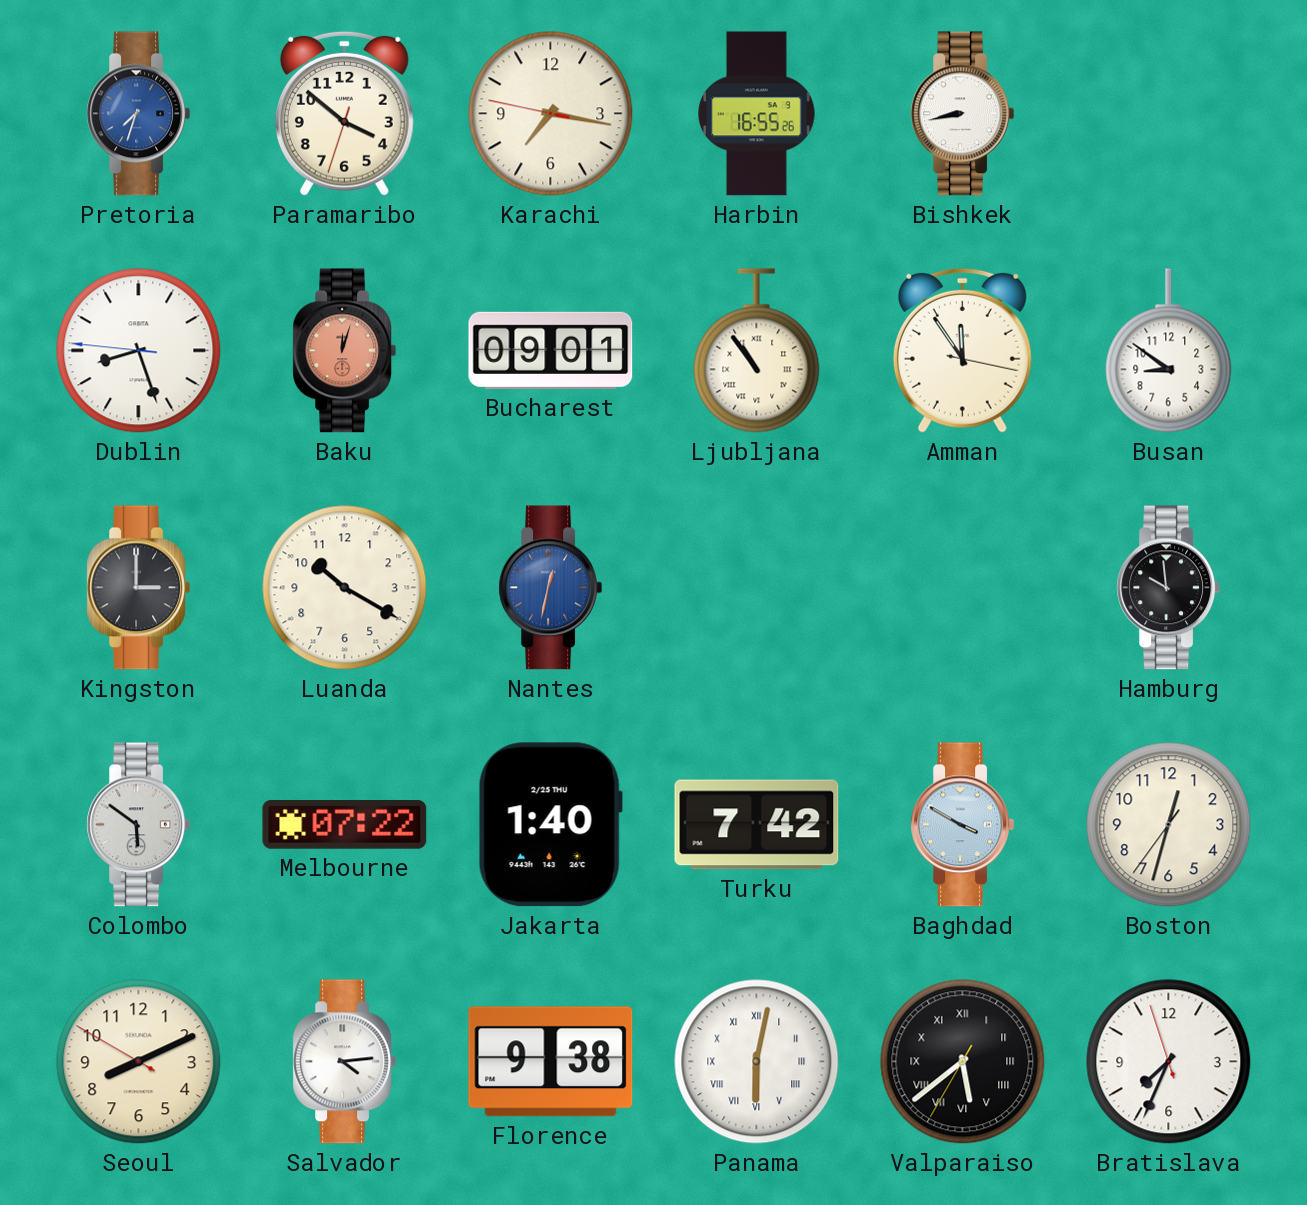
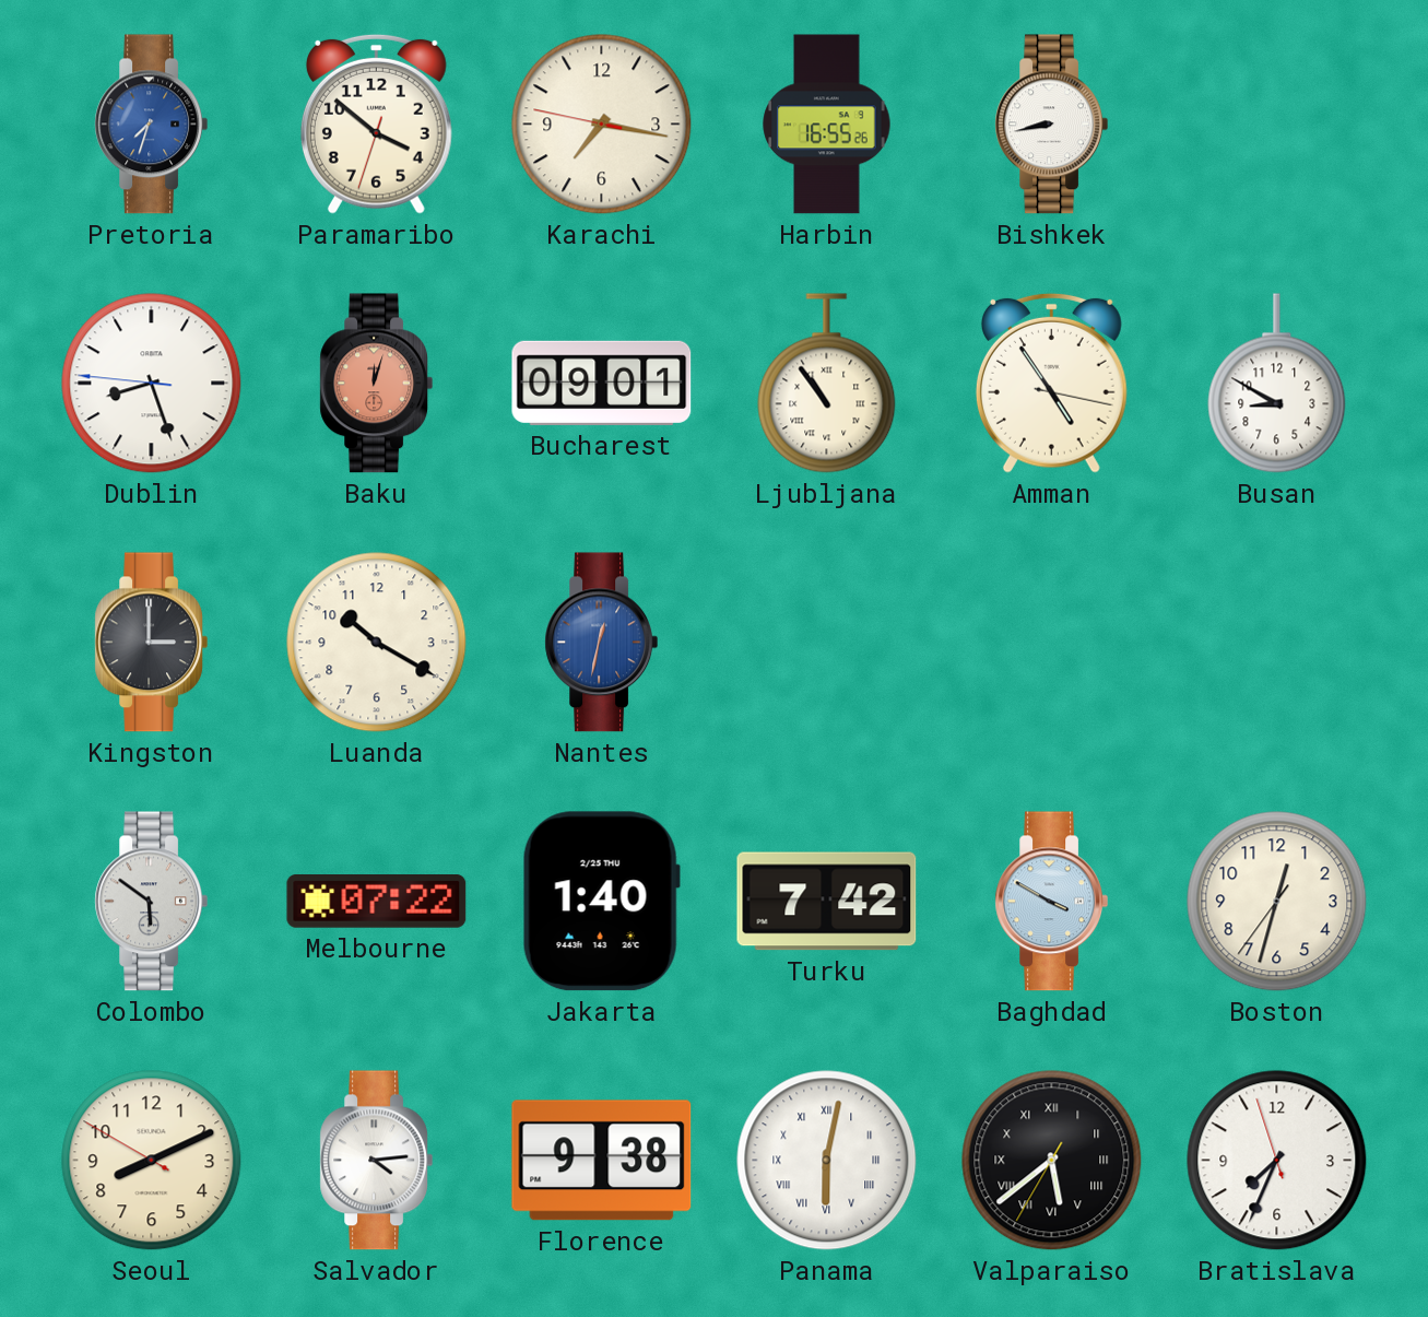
Amman: 11:54 -> 4:54
Busan: 8:51 -> 8:50
Hamburg: 9:59 -> none
